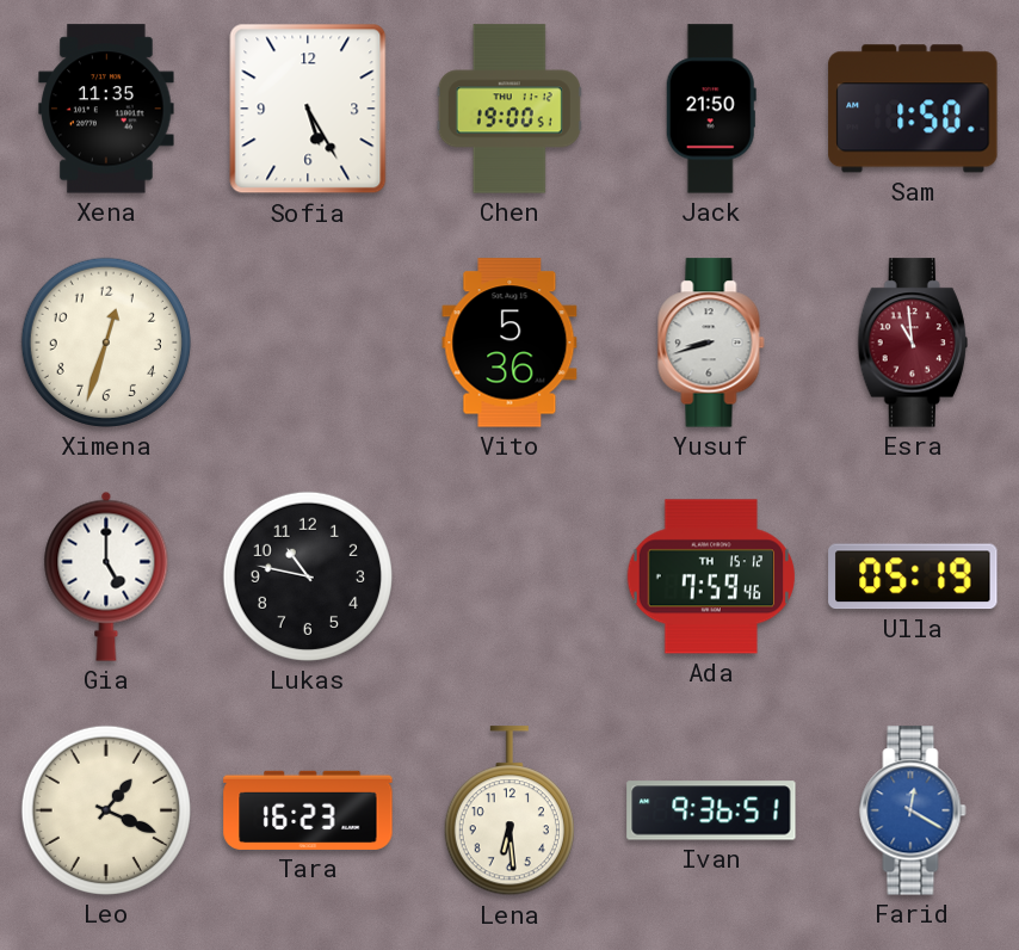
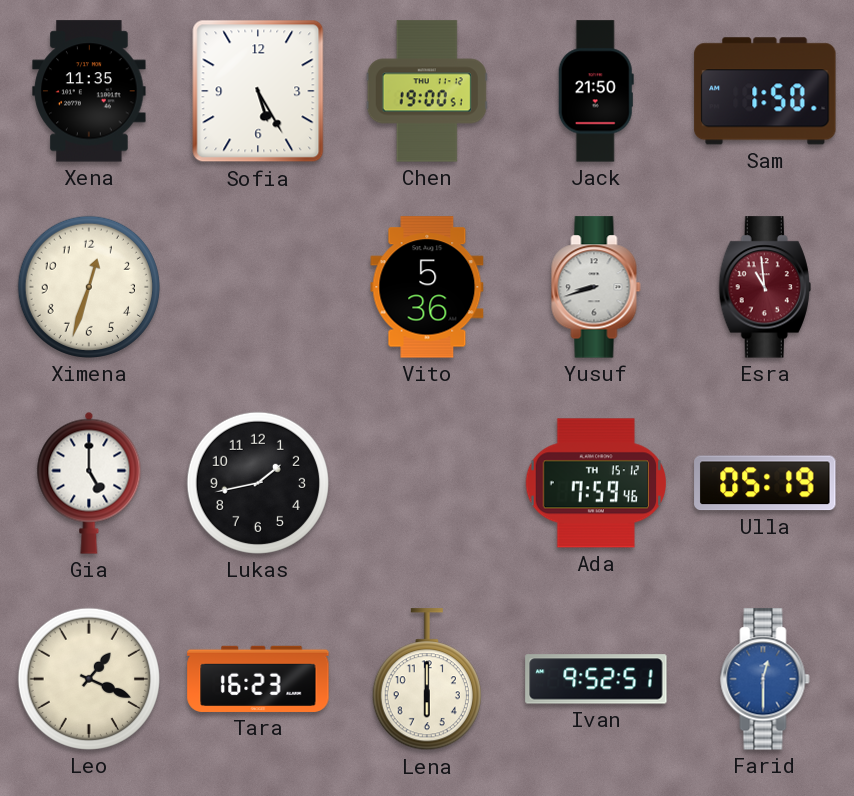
Lukas: 10:47 -> 1:43
Lena: 6:29 -> 6:00
Ivan: 9:36 -> 9:52
Farid: 12:20 -> 12:30
